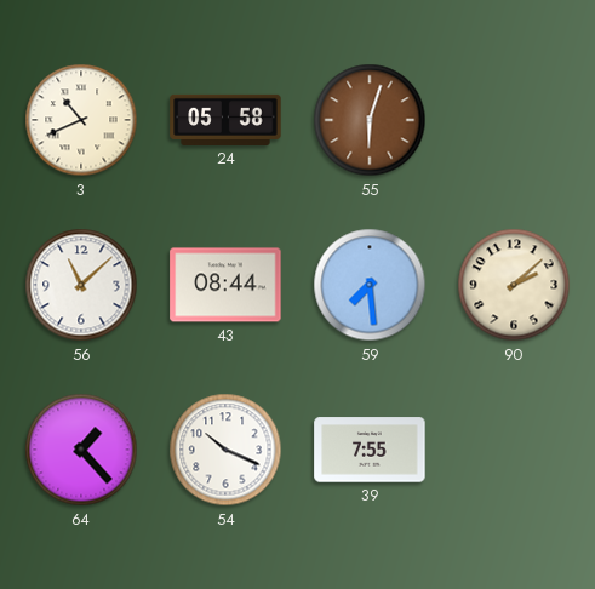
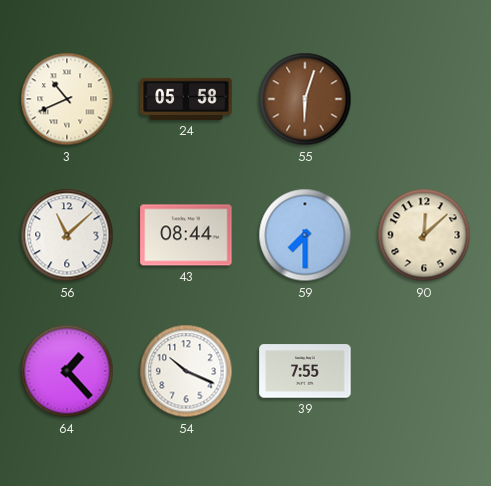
59: 7:29 -> 7:30
90: 2:08 -> 12:08
